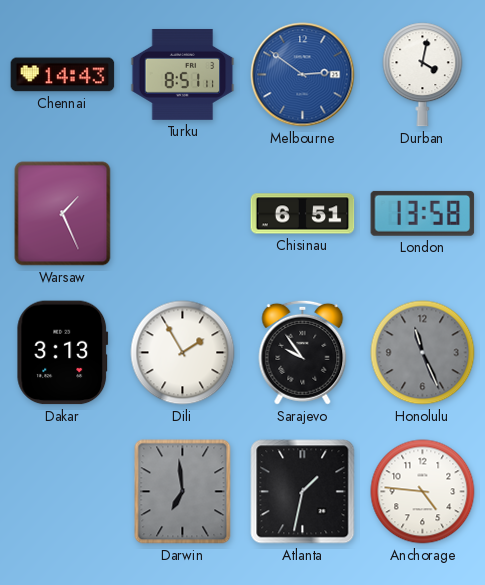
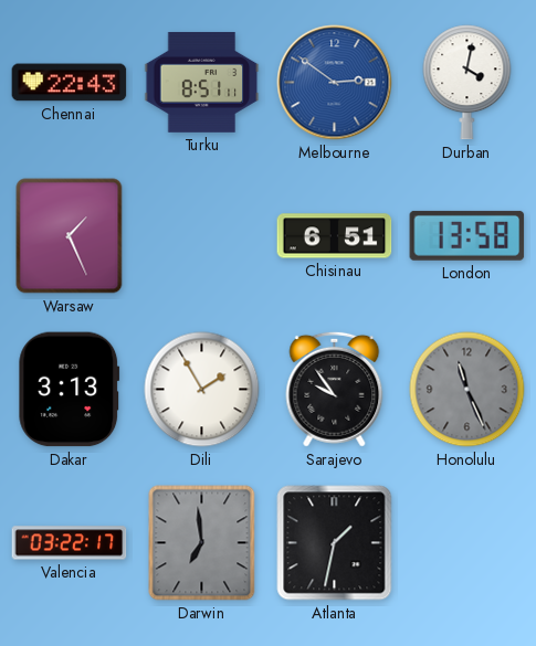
Chennai: 14:43 -> 22:43
Valencia: none -> 03:22
Anchorage: 4:46 -> none
